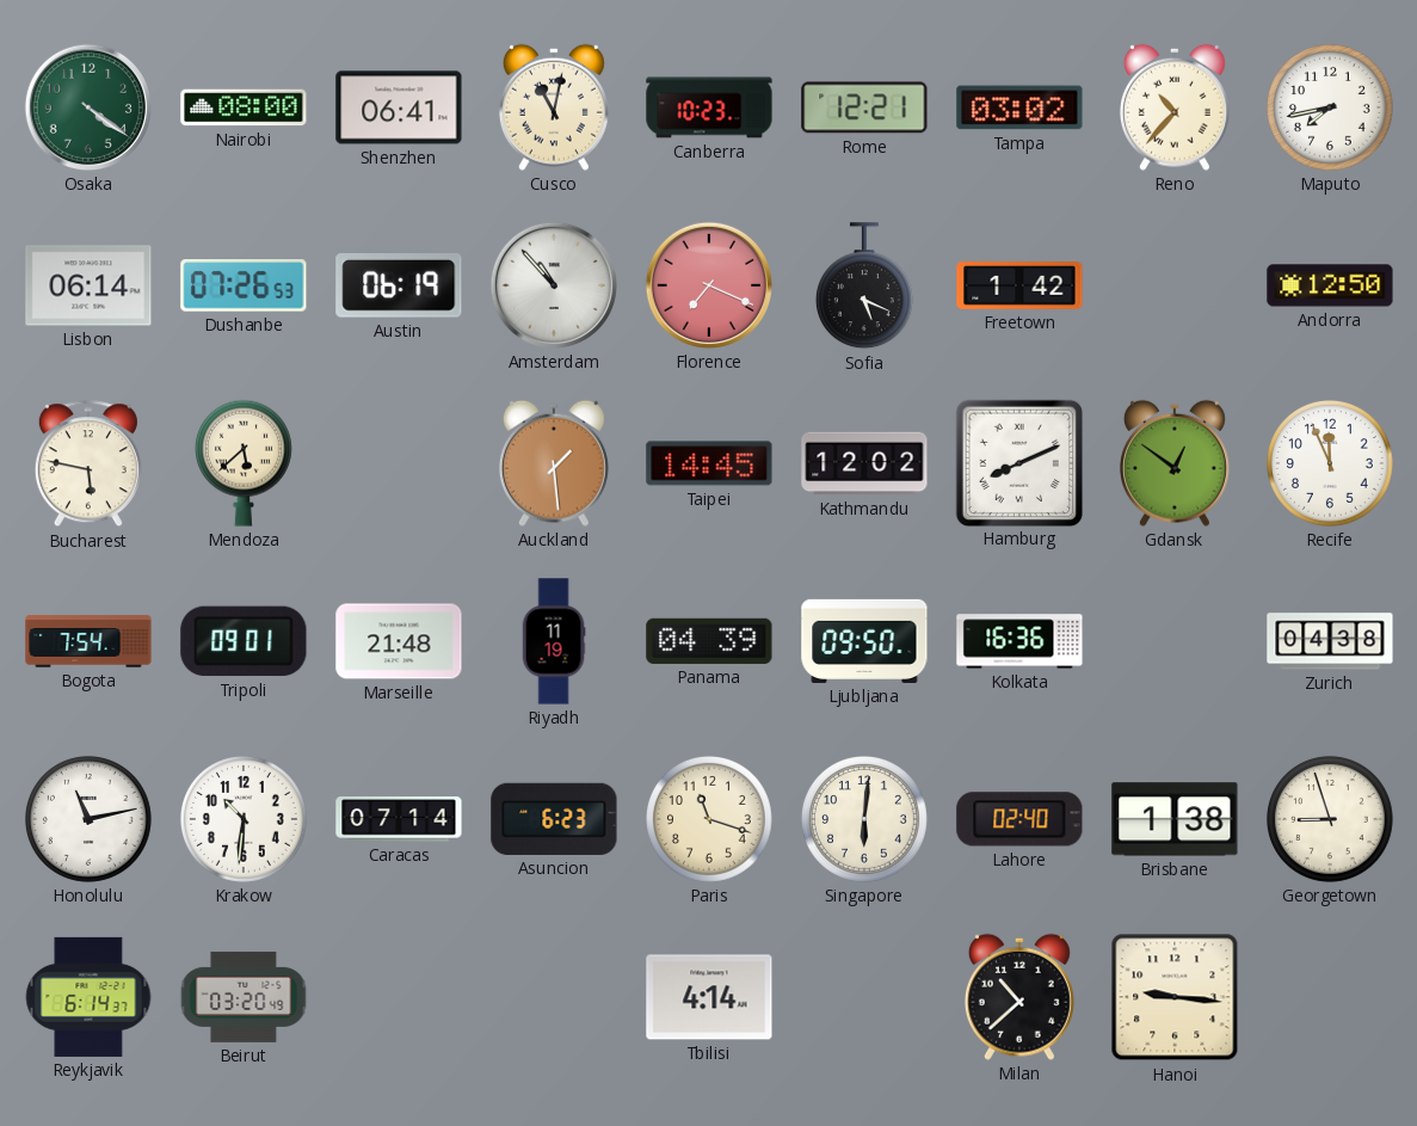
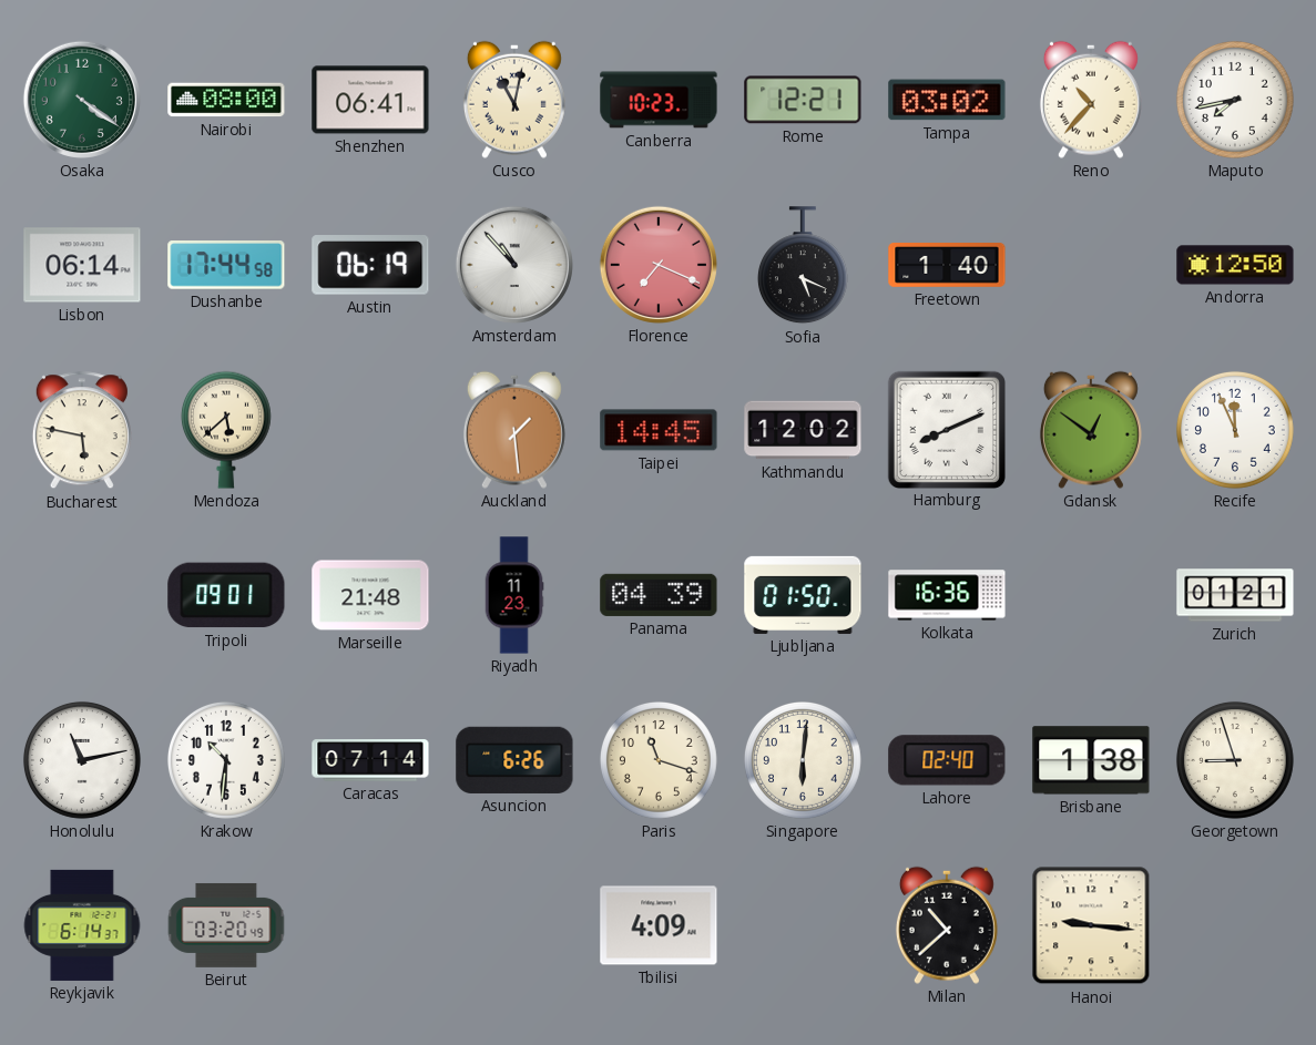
Dushanbe: 07:26 -> 17:44
Freetown: 1:42 -> 1:40
Bogota: 7:54 -> none
Riyadh: 11:19 -> 11:23
Ljubljana: 09:50 -> 01:50
Zurich: 04:38 -> 01:21
Asuncion: 6:23 -> 6:26
Tbilisi: 4:14 -> 4:09
